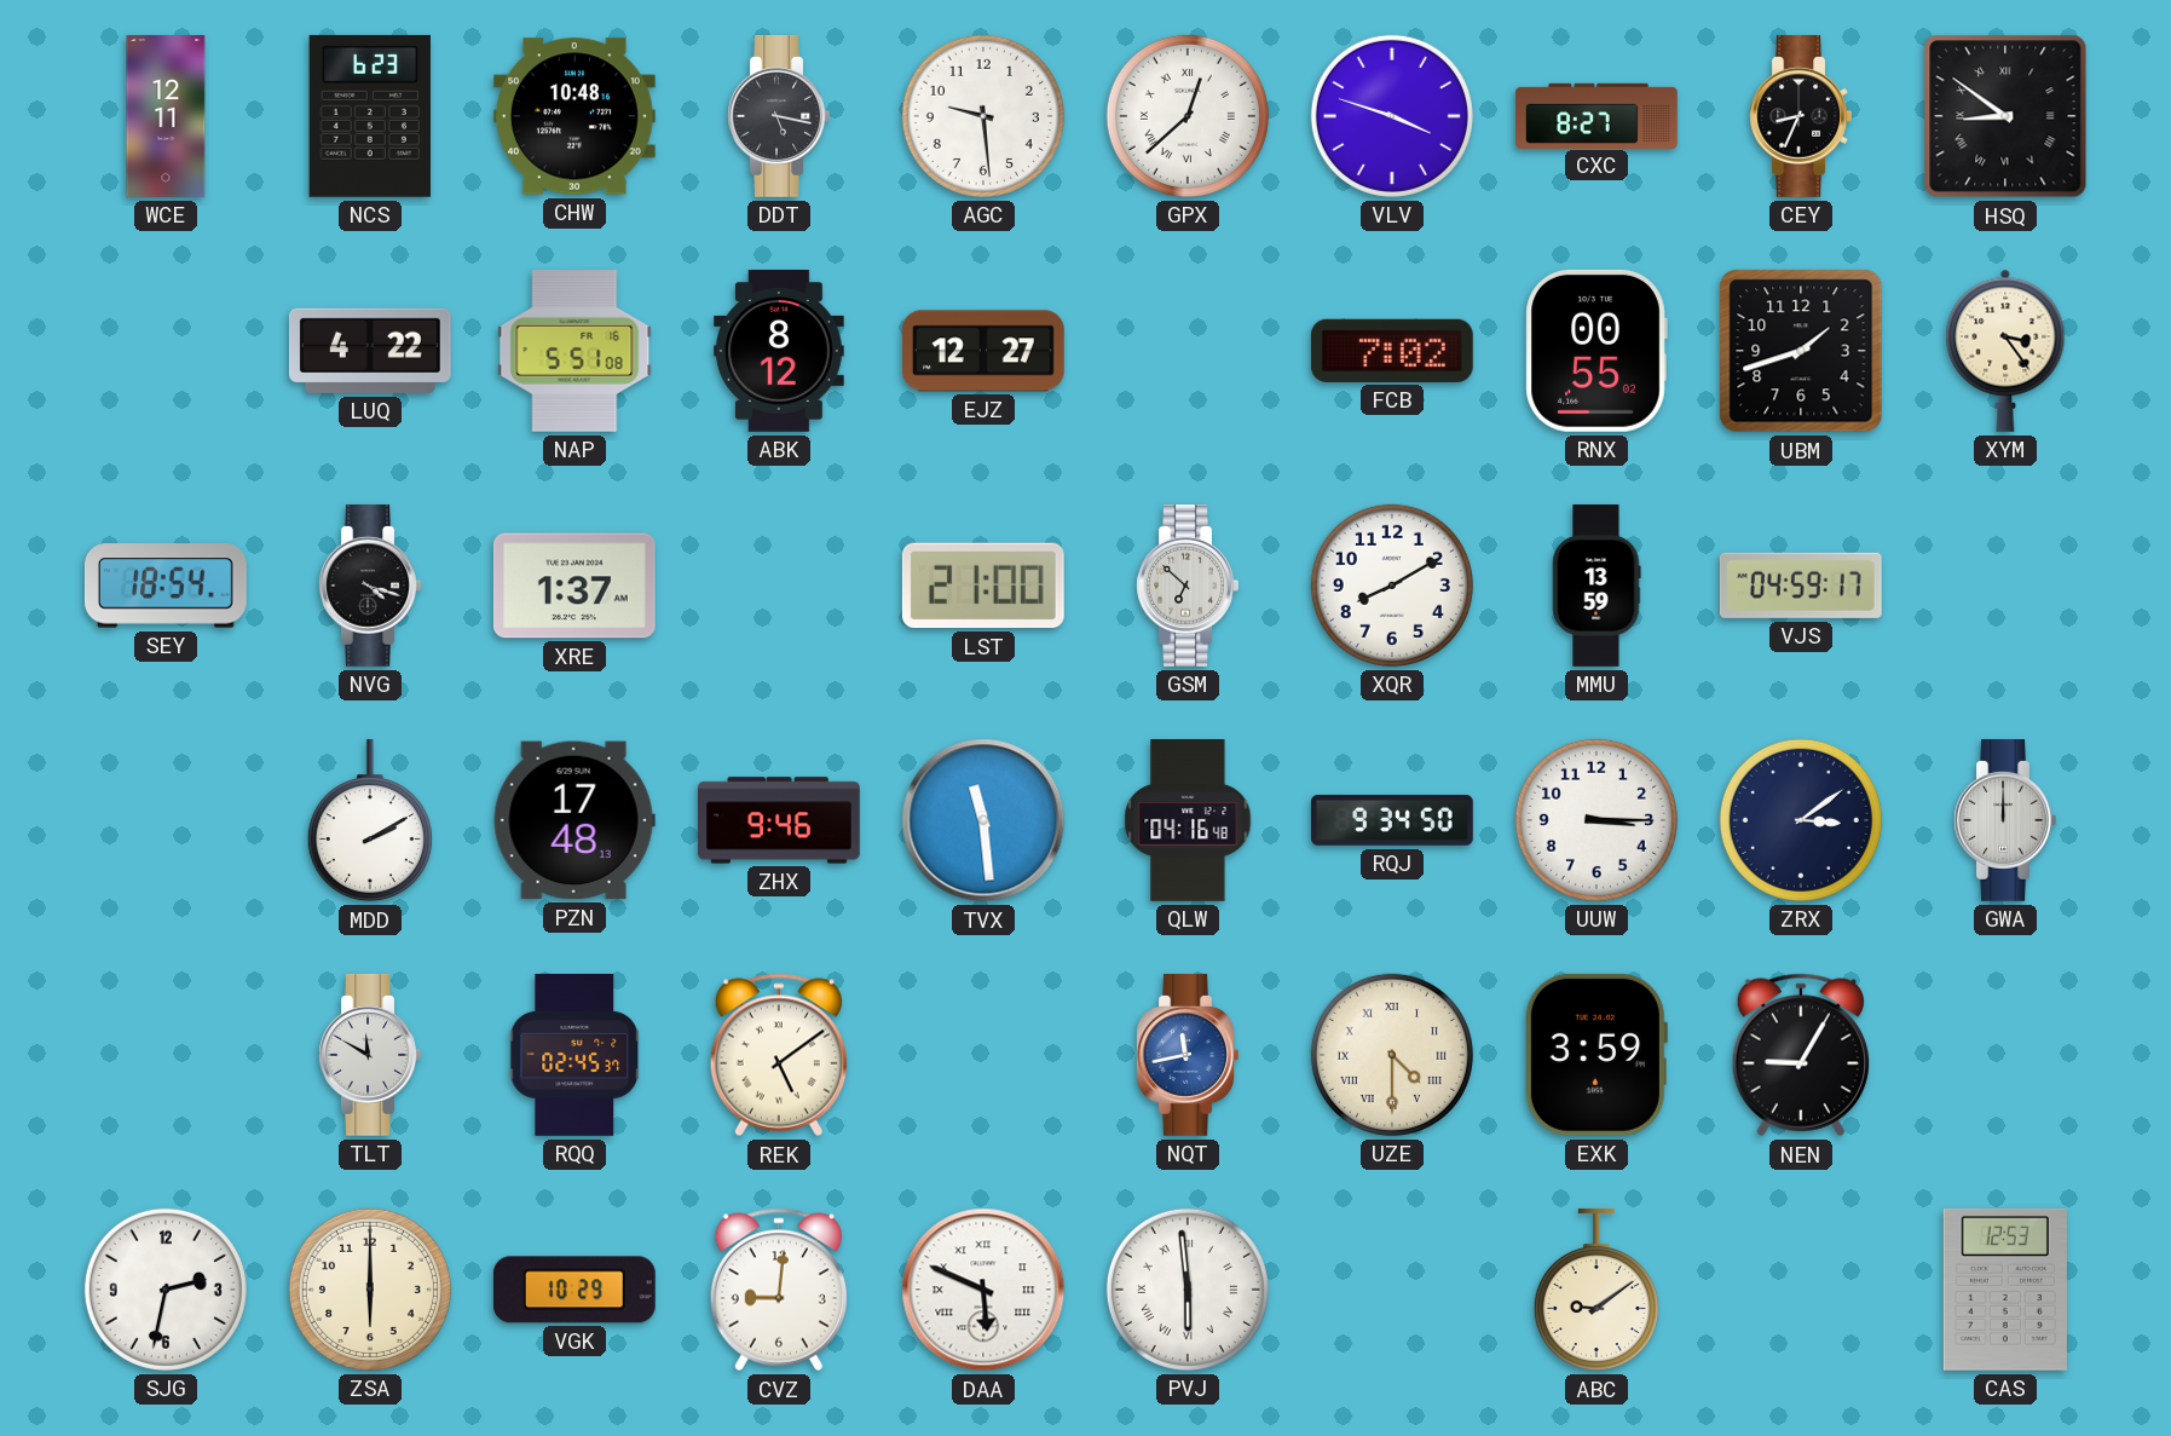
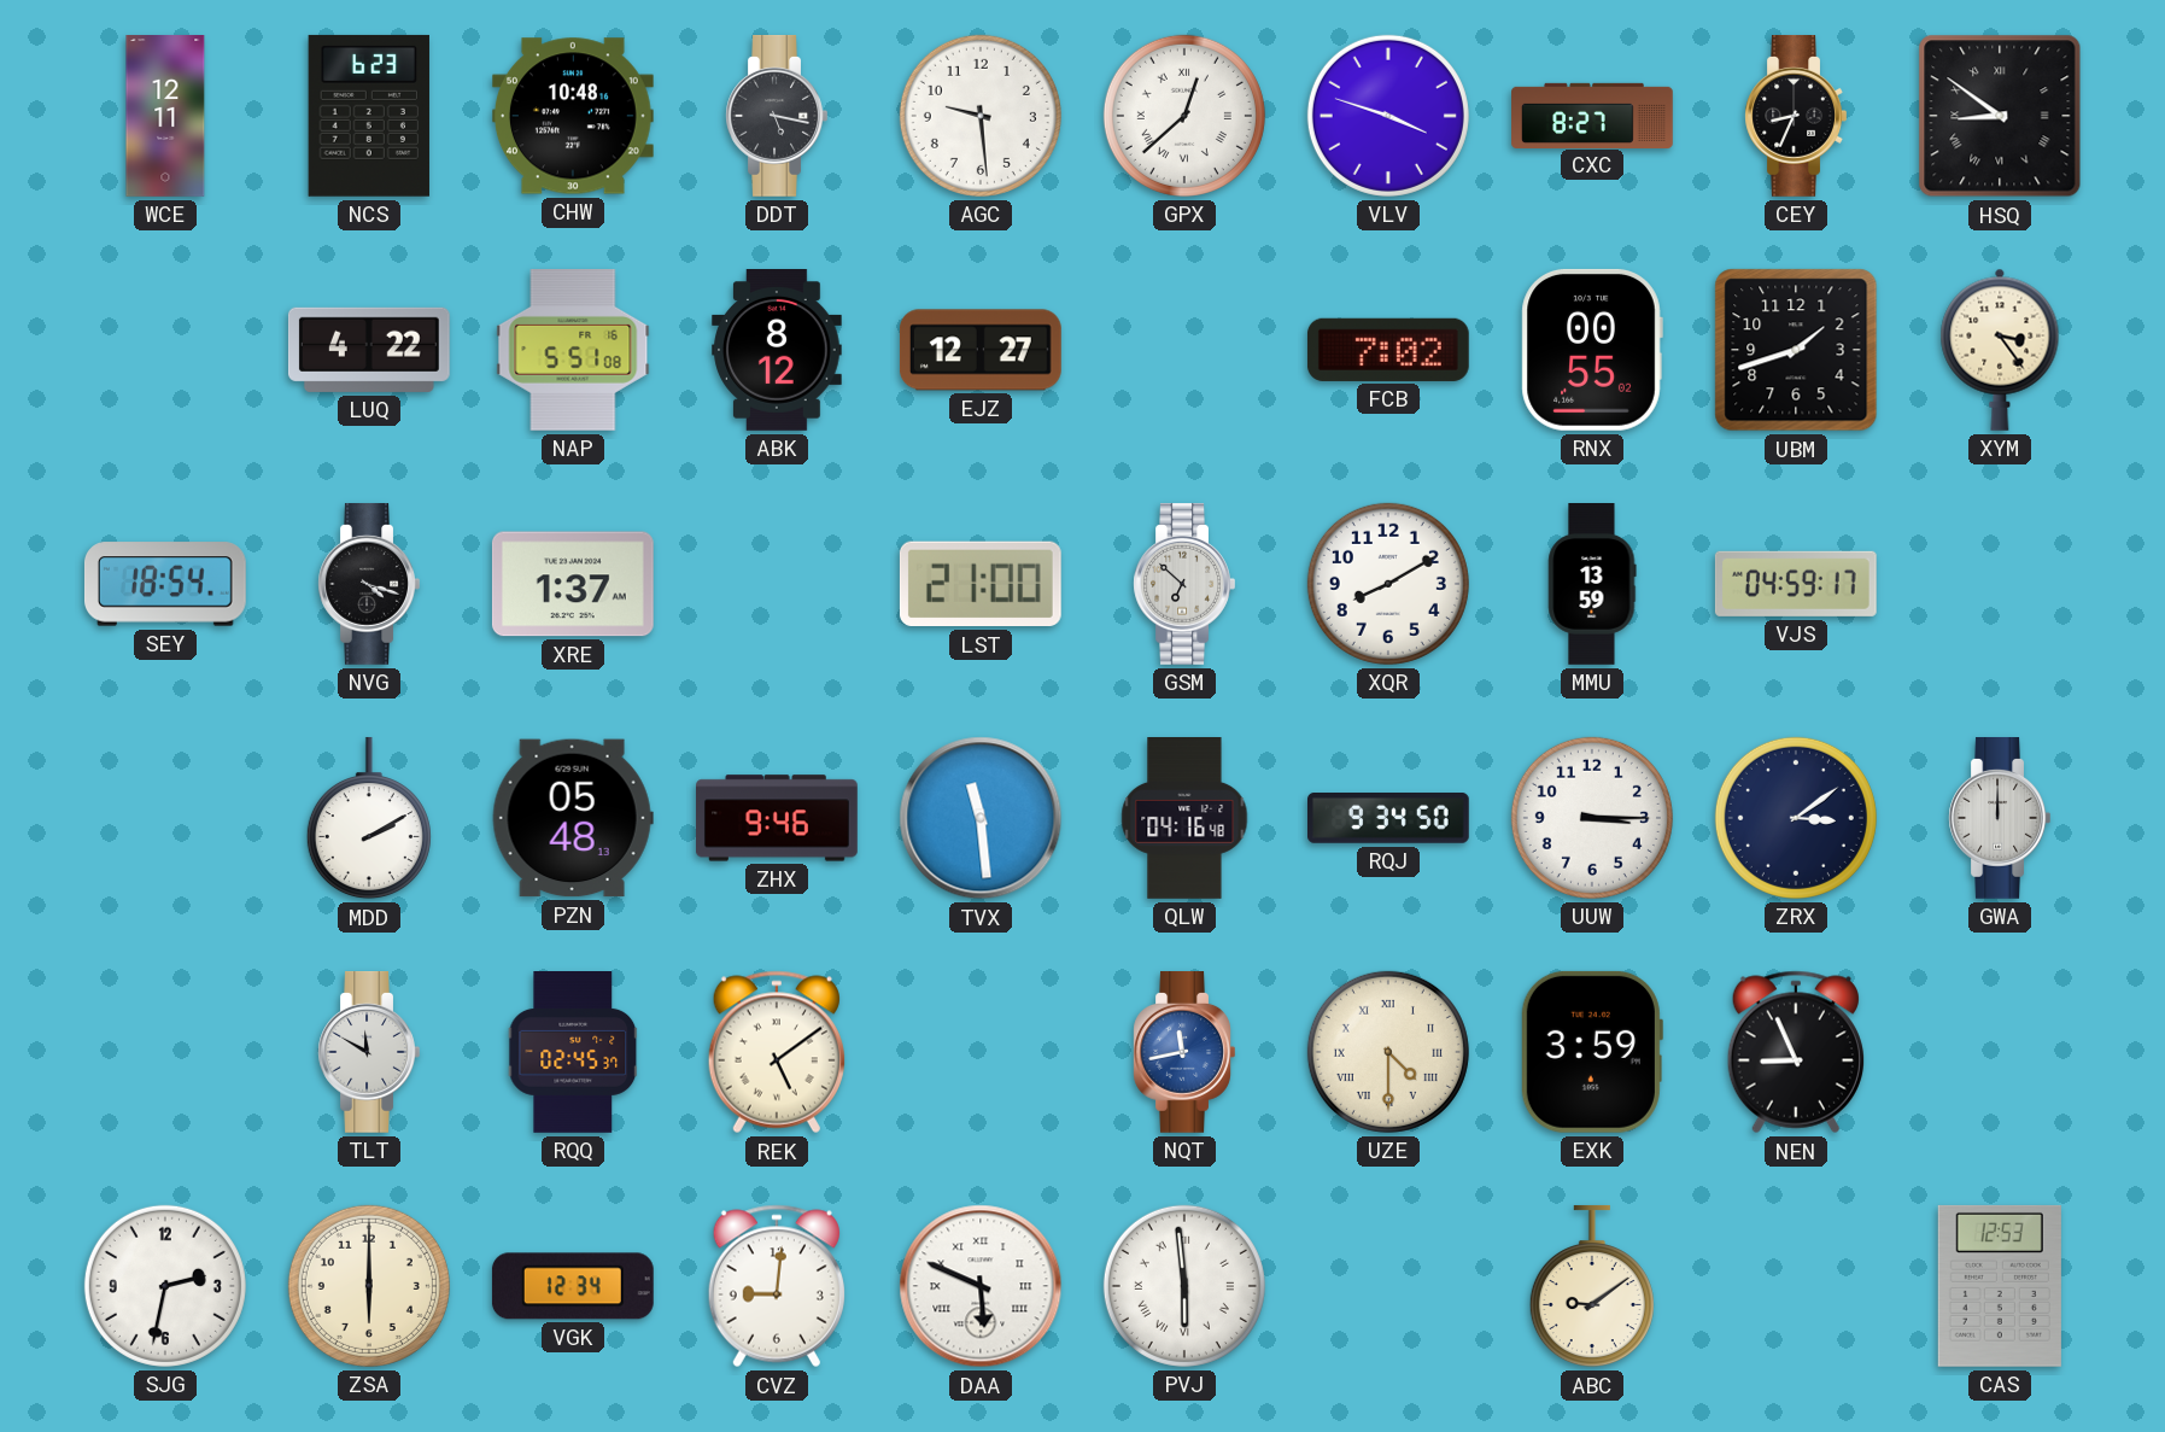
PZN: 17:48 -> 05:48
NEN: 9:05 -> 8:56
VGK: 10:29 -> 12:34
